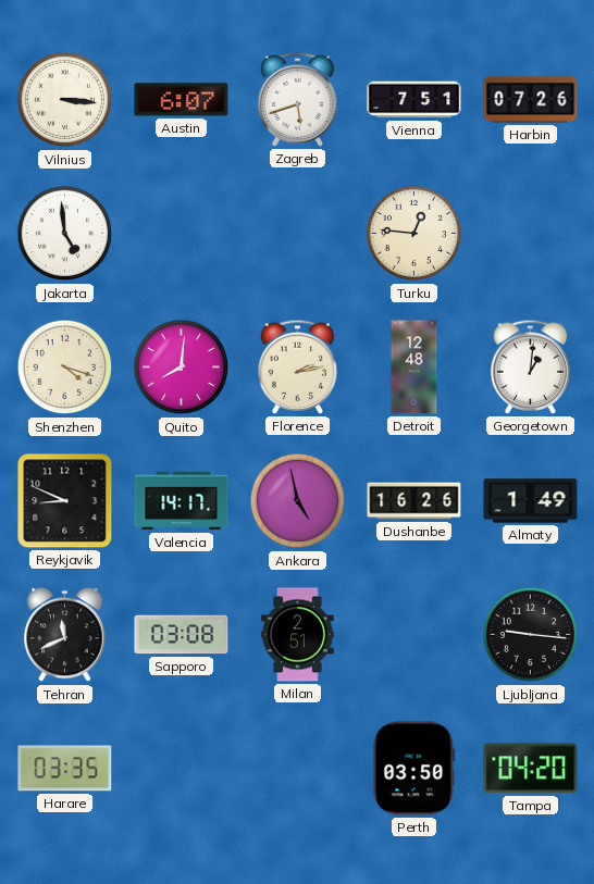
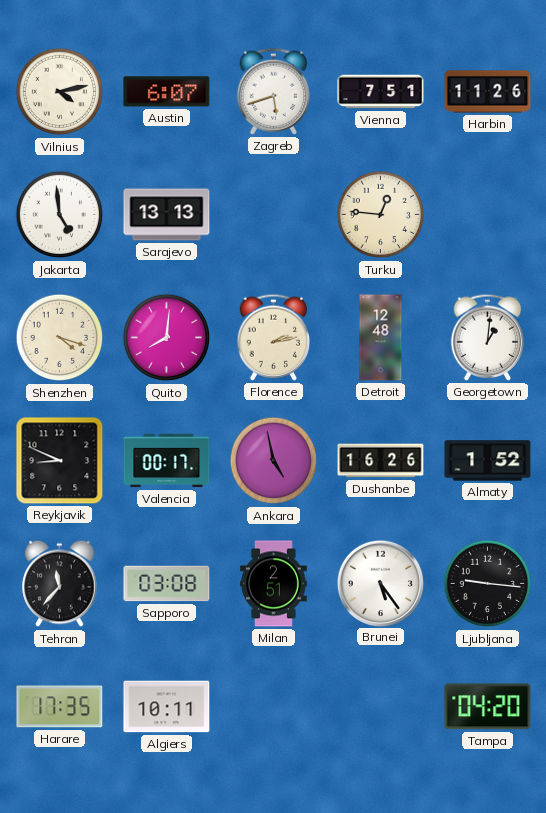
Vilnius: 3:16 -> 4:13
Harbin: 07:26 -> 11:26
Sarajevo: none -> 13:13
Valencia: 14:17 -> 00:17
Almaty: 1:49 -> 1:52
Tehran: 11:41 -> 11:37
Brunei: none -> 5:24
Harare: 03:35 -> 17:35
Algiers: none -> 10:11
Perth: 03:50 -> none
